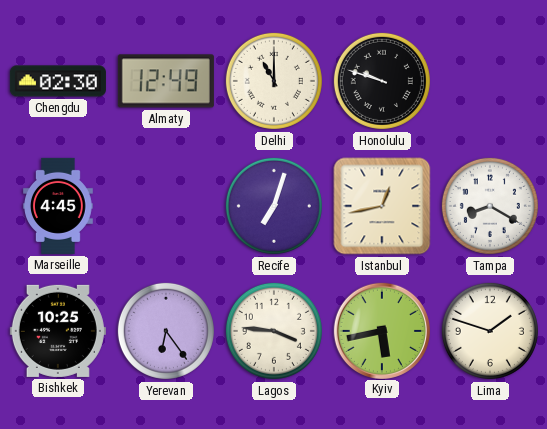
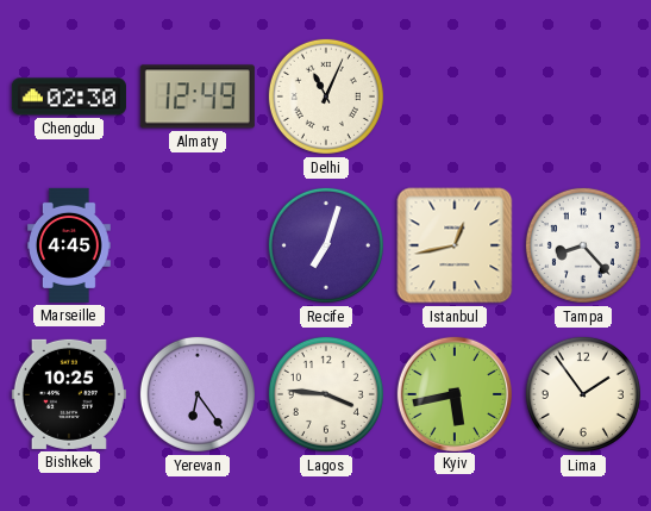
Delhi: 11:00 -> 11:04
Honolulu: 9:48 -> none
Tampa: 8:20 -> 8:23
Lima: 1:48 -> 1:54
